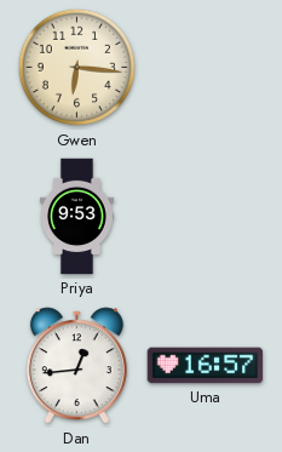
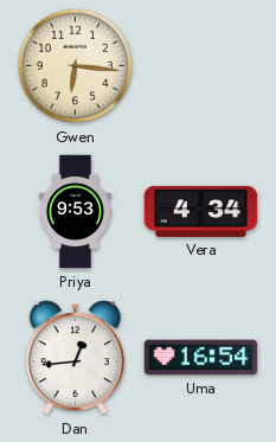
Vera: none -> 4:34
Uma: 16:57 -> 16:54
